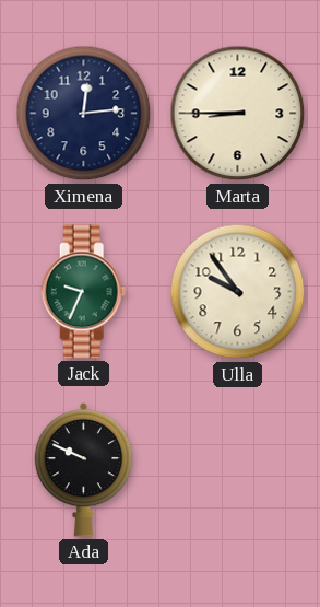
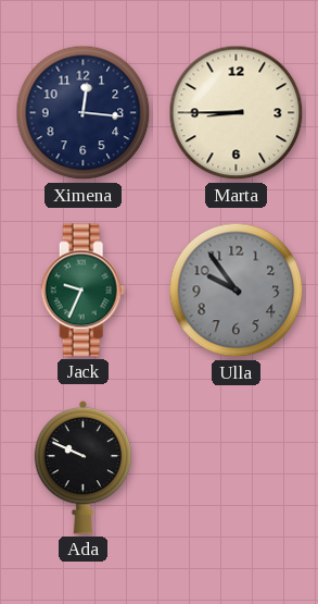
Ximena: 12:14 -> 12:16
Ulla dial: cream -> grey
